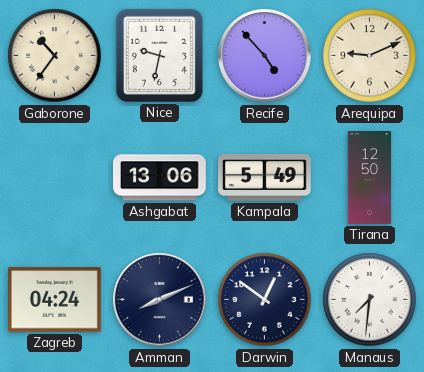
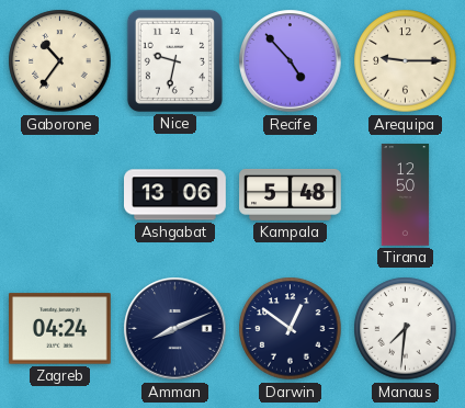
Arequipa: 9:11 -> 9:15
Kampala: 5:49 -> 5:48
